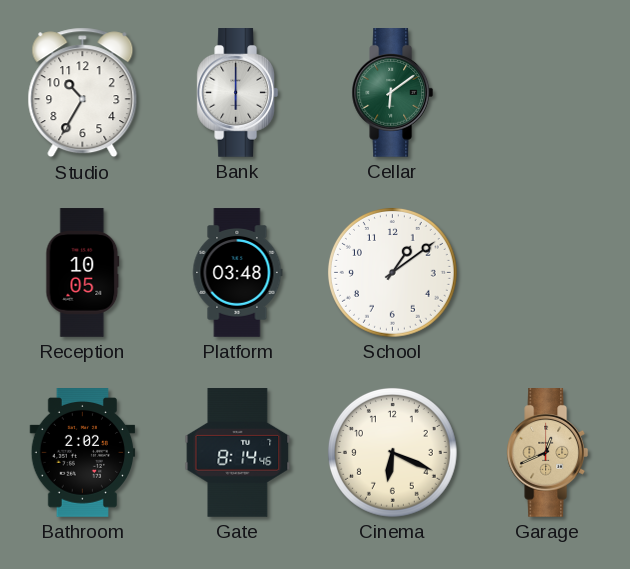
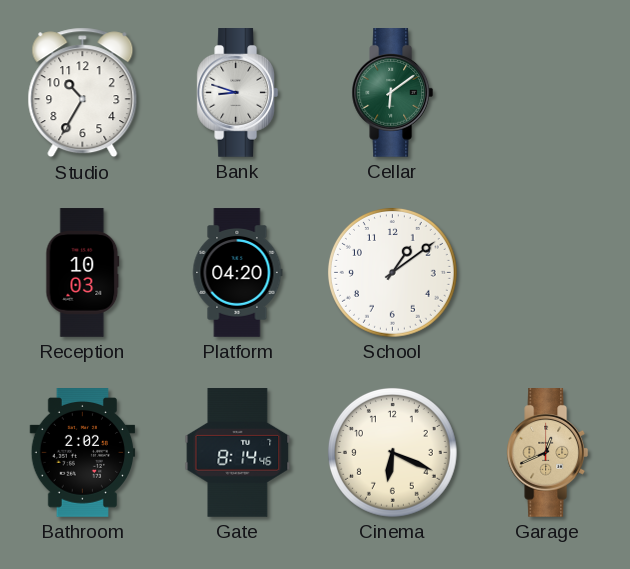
Bank: 6:00 -> 8:48
Reception: 10:05 -> 10:03
Platform: 03:48 -> 04:20
